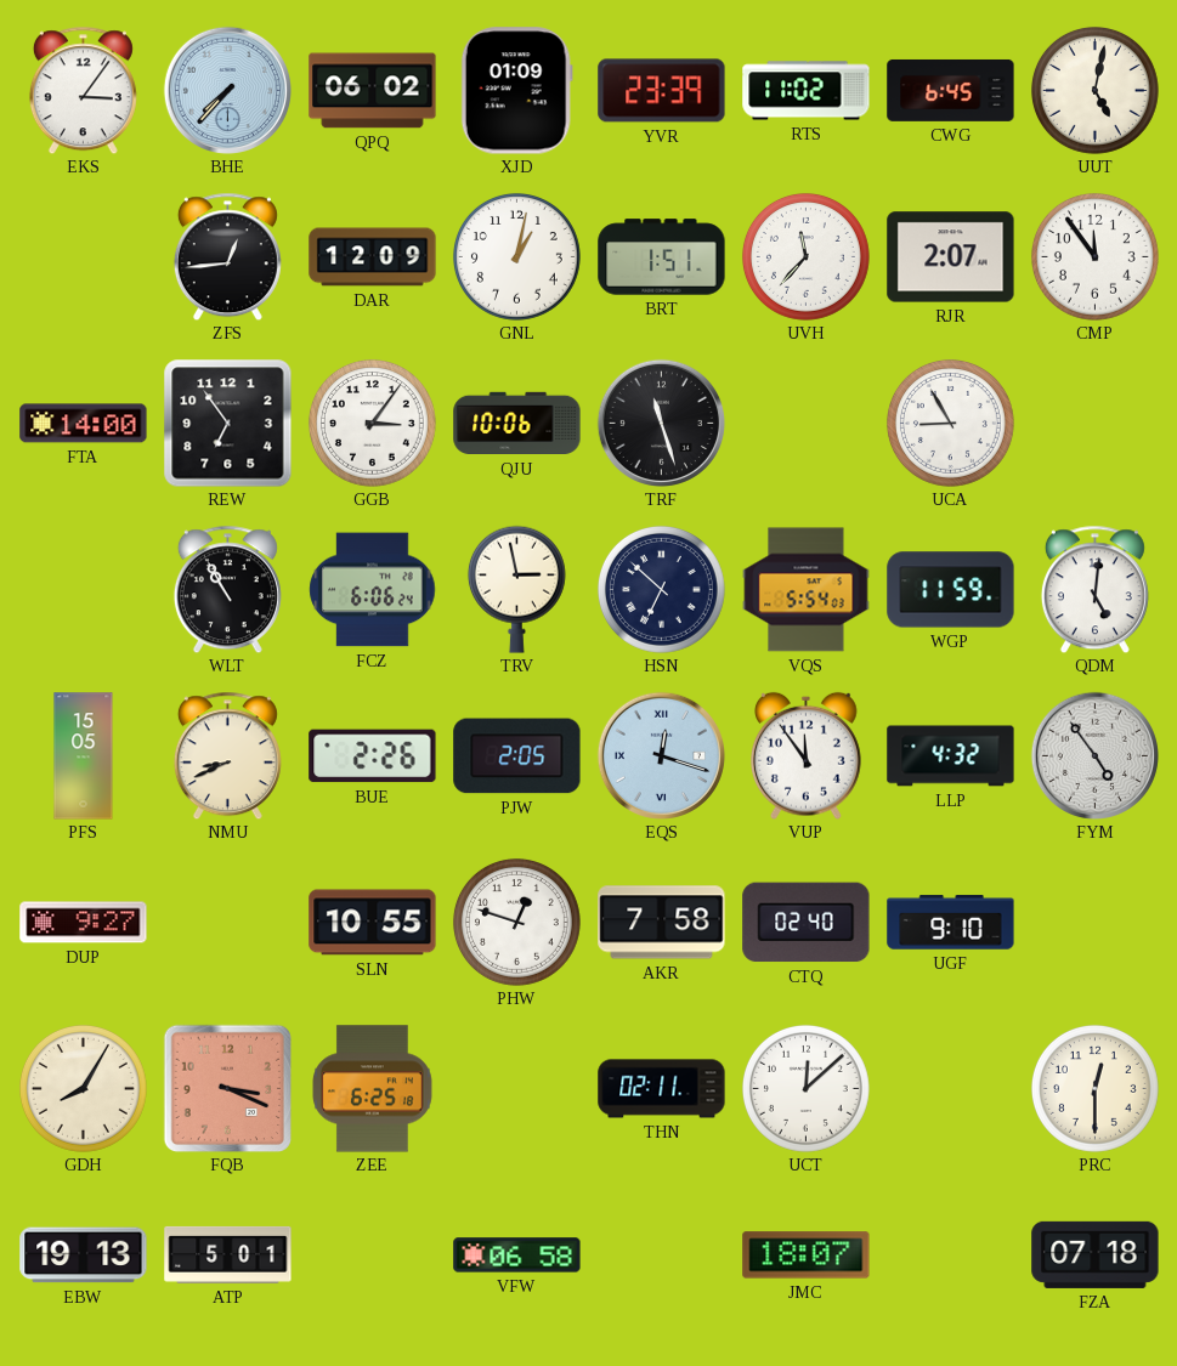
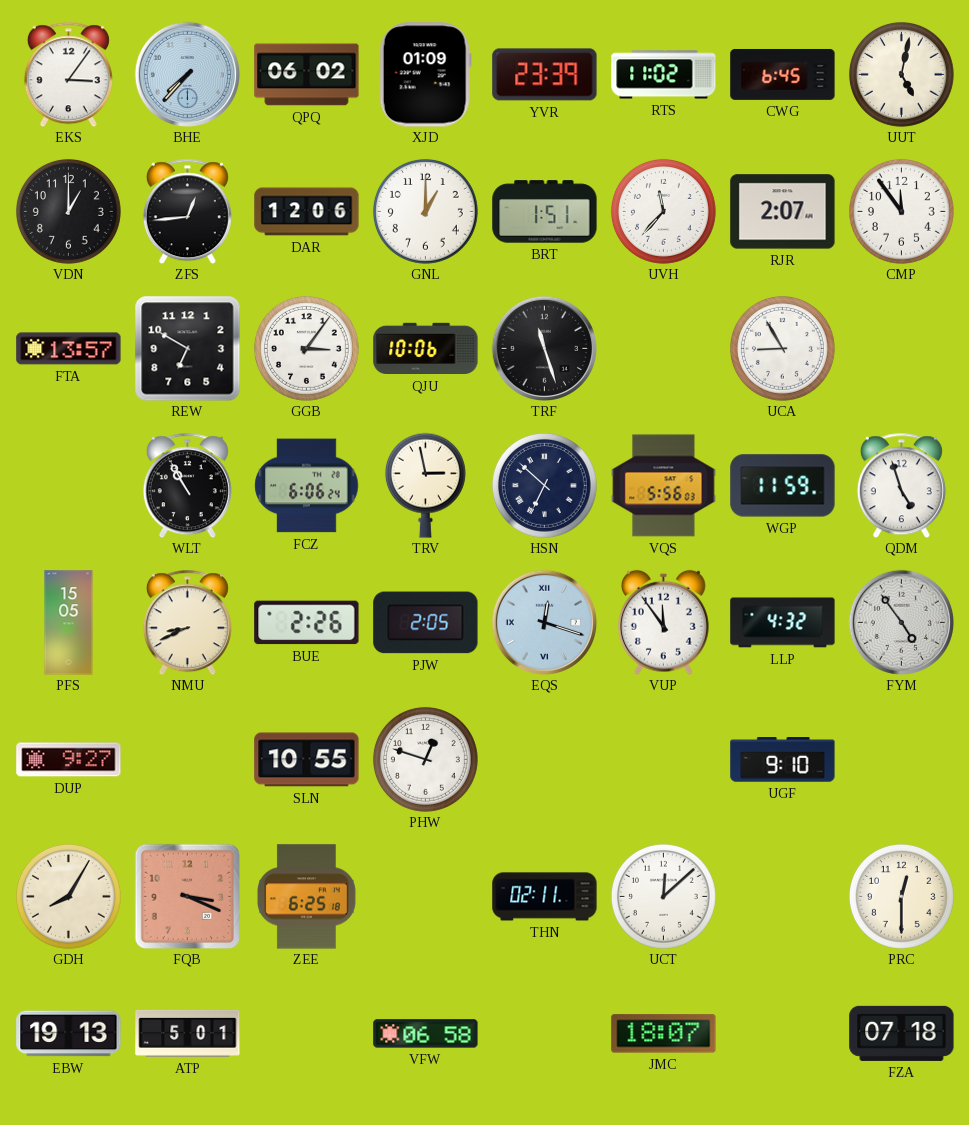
VDN: none -> 1:00
DAR: 12:09 -> 12:06
GNL: 1:02 -> 1:00
FTA: 14:00 -> 13:57
REW: 6:54 -> 6:50
VQS: 5:54 -> 5:56
QDM: 5:01 -> 4:57
AKR: 7:58 -> none
CTQ: 02:40 -> none
